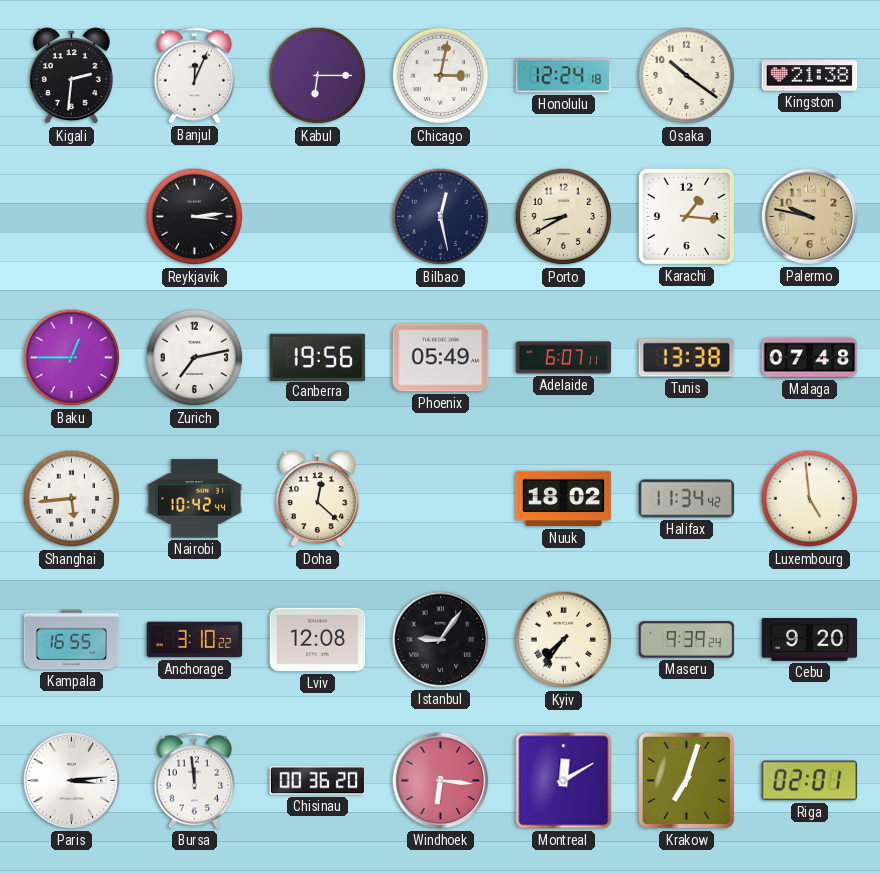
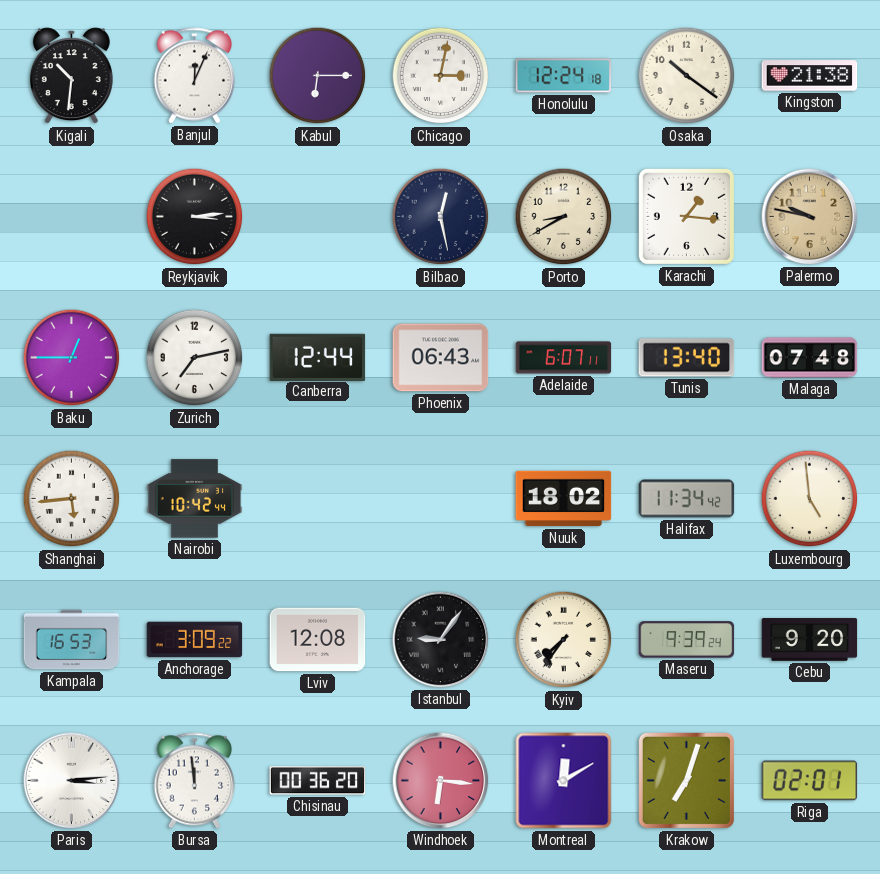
Kigali: 2:31 -> 10:31
Canberra: 19:56 -> 12:44
Phoenix: 05:49 -> 06:43
Tunis: 13:38 -> 13:40
Doha: 12:22 -> none
Kampala: 16:55 -> 16:53
Anchorage: 3:10 -> 3:09
